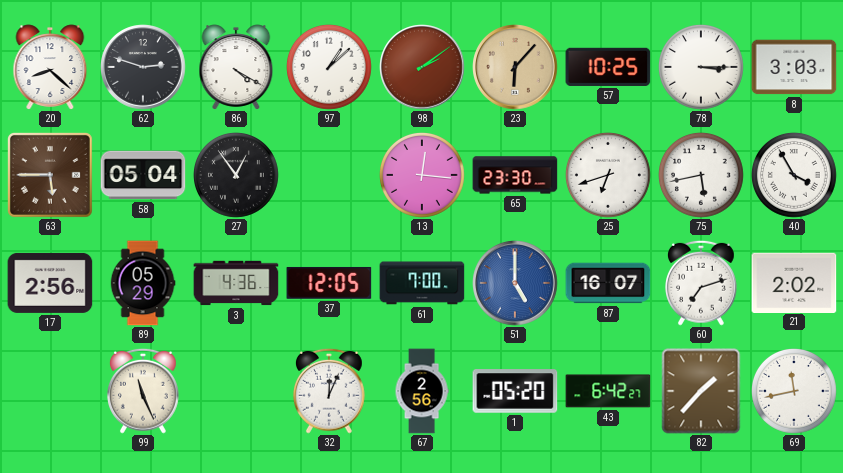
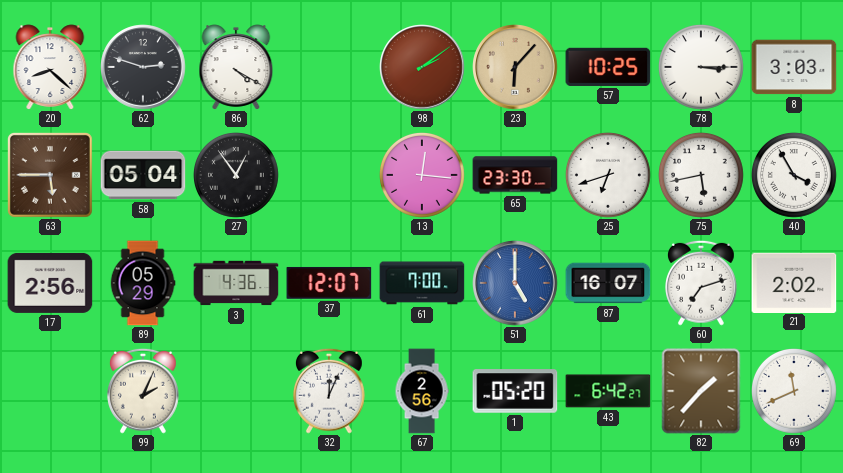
97: 1:08 -> none
37: 12:05 -> 12:07
99: 11:26 -> 2:04
69: 11:43 -> 11:41
